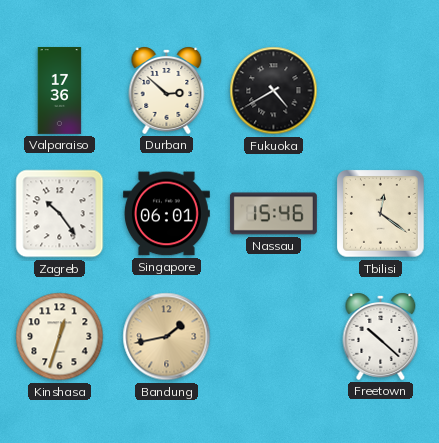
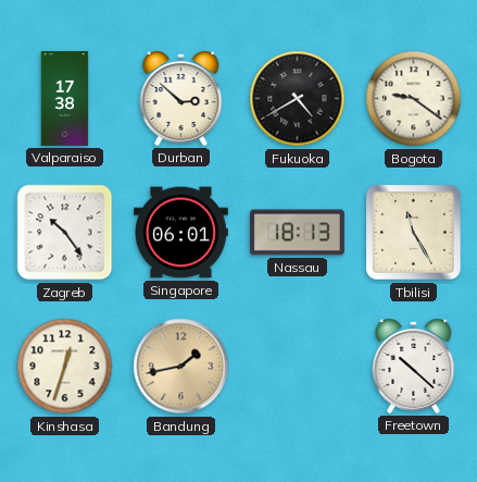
Valparaiso: 17:36 -> 17:38
Bogota: none -> 9:21
Nassau: 15:46 -> 18:13
Tbilisi: 12:21 -> 11:25
